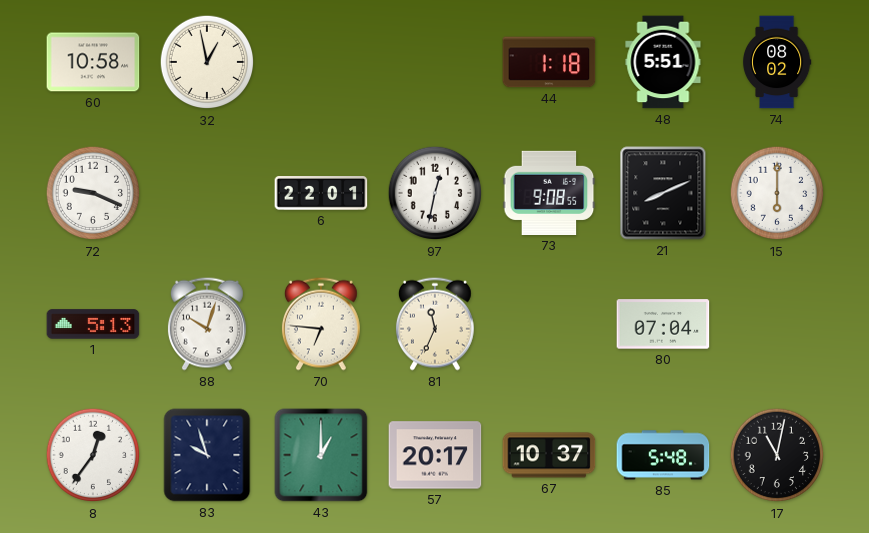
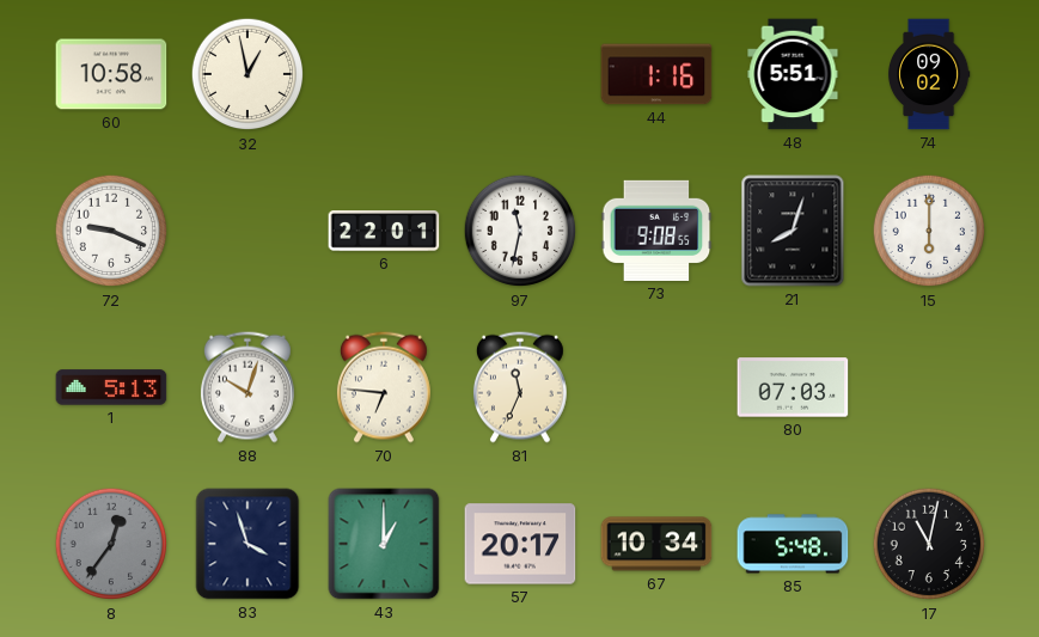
44: 1:18 -> 1:16
74: 08:02 -> 09:02
97: 12:32 -> 11:32
21: 8:11 -> 8:03
80: 07:04 -> 07:03
8 dial: white -> grey
83: 9:57 -> 3:57
67: 10:37 -> 10:34
